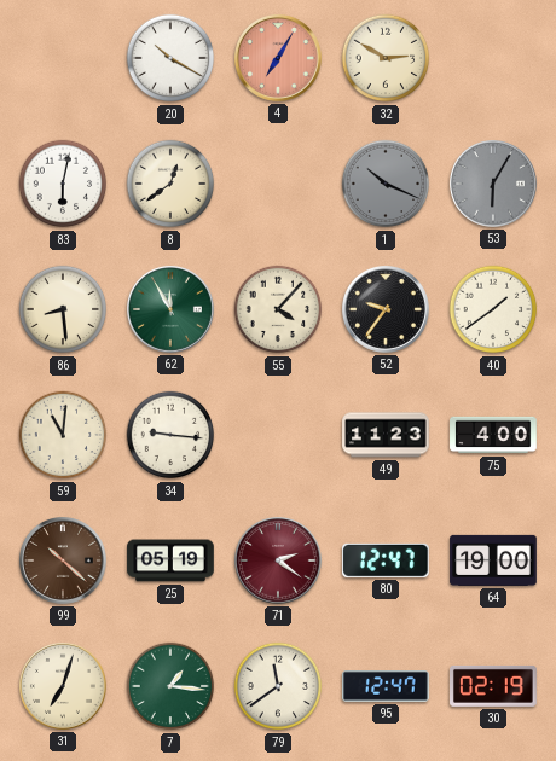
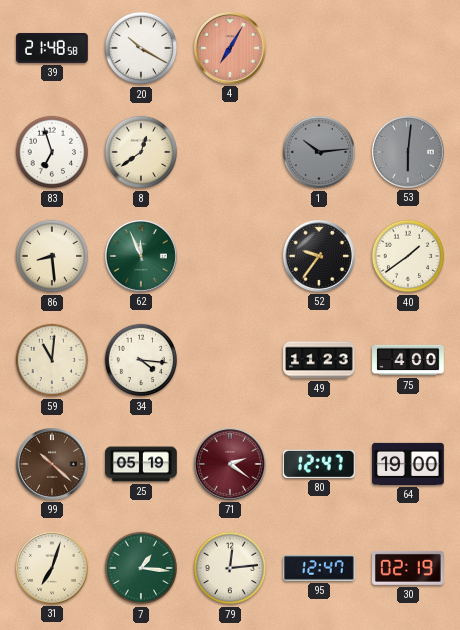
39: none -> 21:48
32: 2:50 -> none
83: 6:02 -> 6:57
1: 10:19 -> 10:14
53: 6:05 -> 6:01
62: 11:55 -> 11:56
55: 4:07 -> none
34: 9:16 -> 4:16
79: 11:39 -> 12:14
